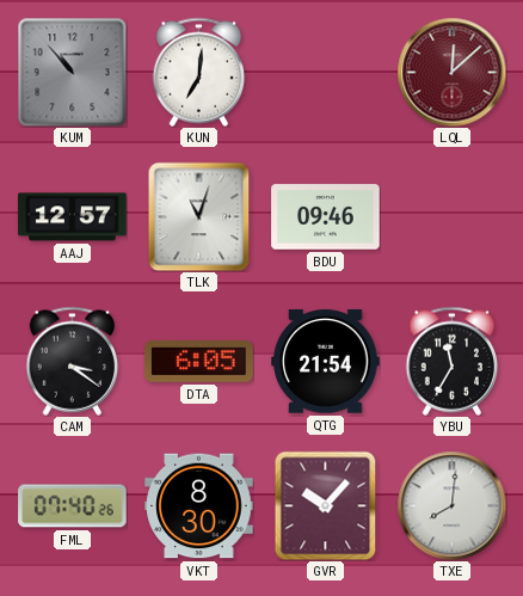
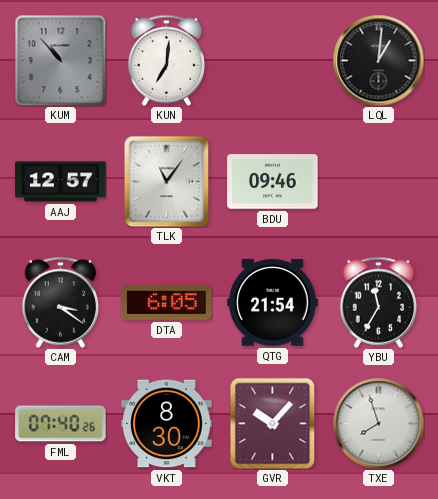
LQL: 12:08 -> 1:01
LQL dial: burgundy -> black
TLK: 11:03 -> 11:06
TXE: 8:01 -> 7:57
